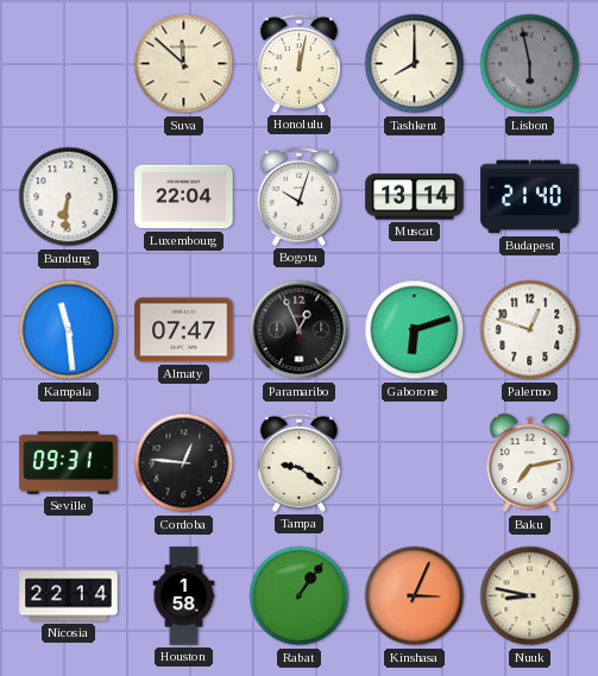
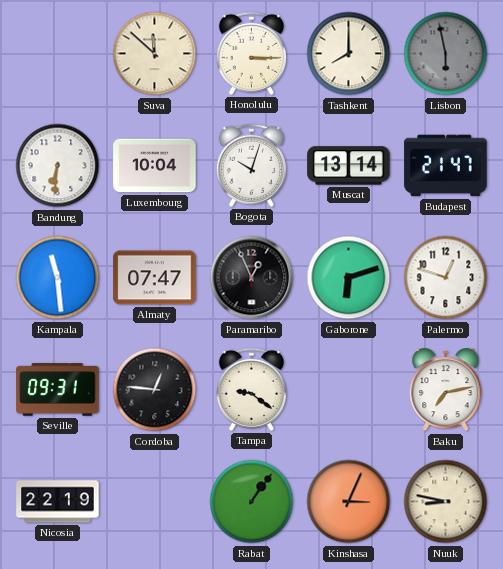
Honolulu: 12:02 -> 3:15
Luxembourg: 22:04 -> 10:04
Budapest: 21:40 -> 21:47
Nicosia: 22:14 -> 22:19
Houston: 1:58 -> none
